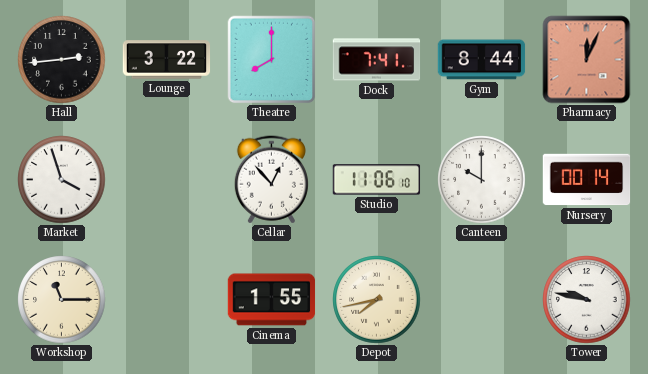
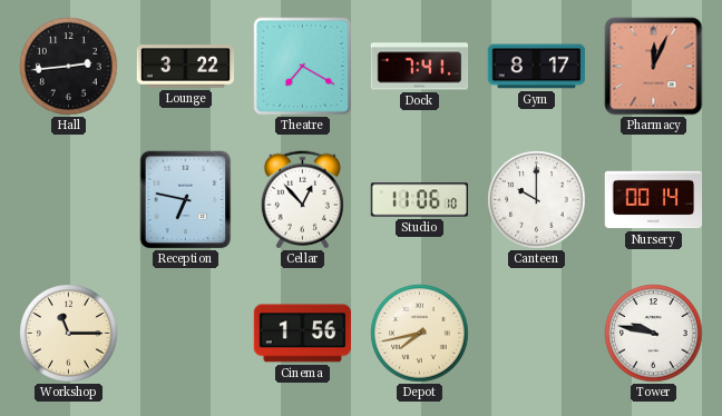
Theatre: 8:00 -> 7:20
Gym: 8:44 -> 8:17
Market: 3:57 -> none
Reception: none -> 6:47
Cinema: 1:55 -> 1:56
